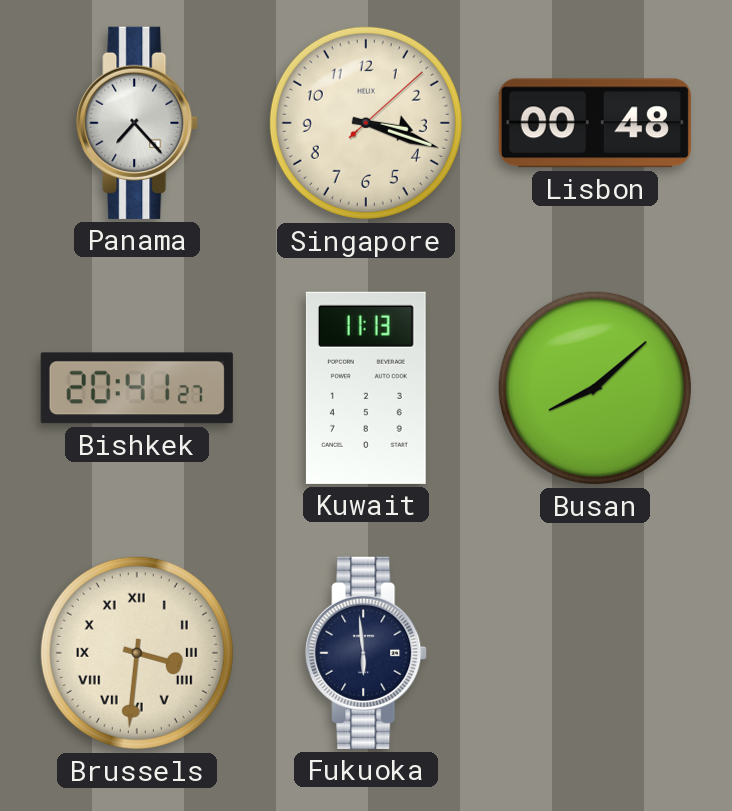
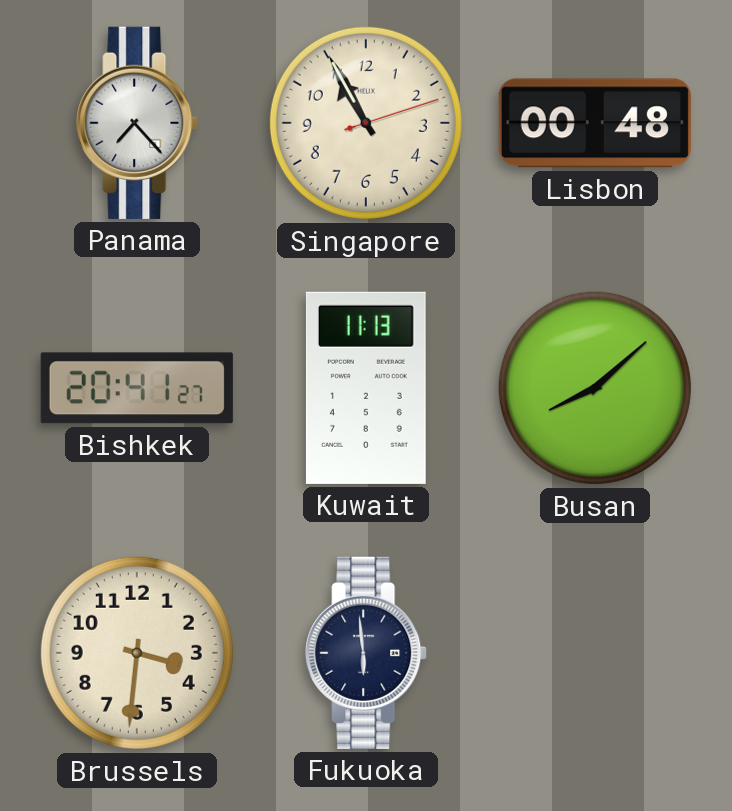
Singapore: 3:18 -> 10:55
Brussels numerals: Roman -> Arabic
